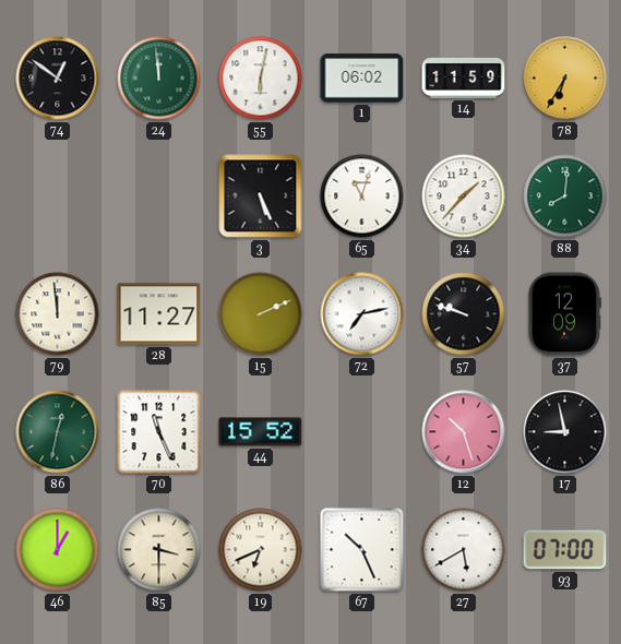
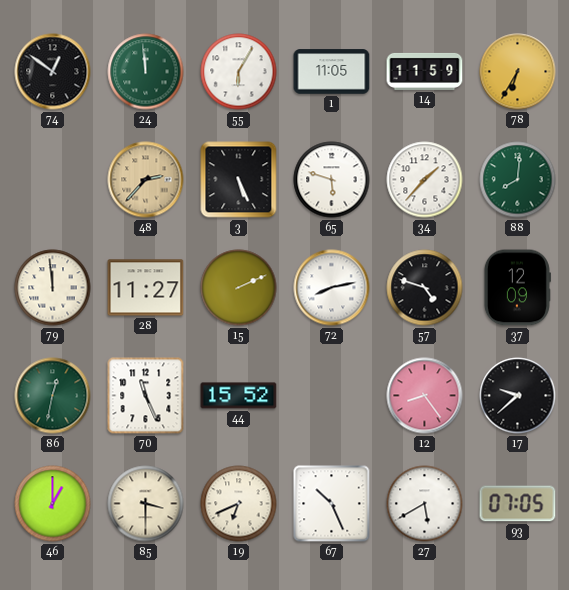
55: 6:02 -> 6:05
1: 06:02 -> 11:05
48: none -> 2:37
65: 11:03 -> 5:48
72: 7:13 -> 8:13
57: 9:48 -> 4:48
12: 10:27 -> 8:24
17: 8:58 -> 9:38
93: 07:00 -> 07:05
